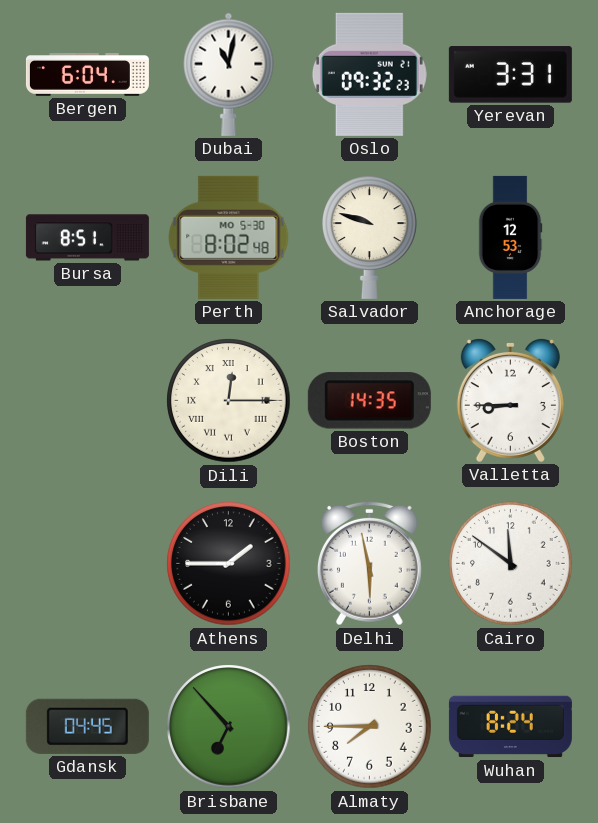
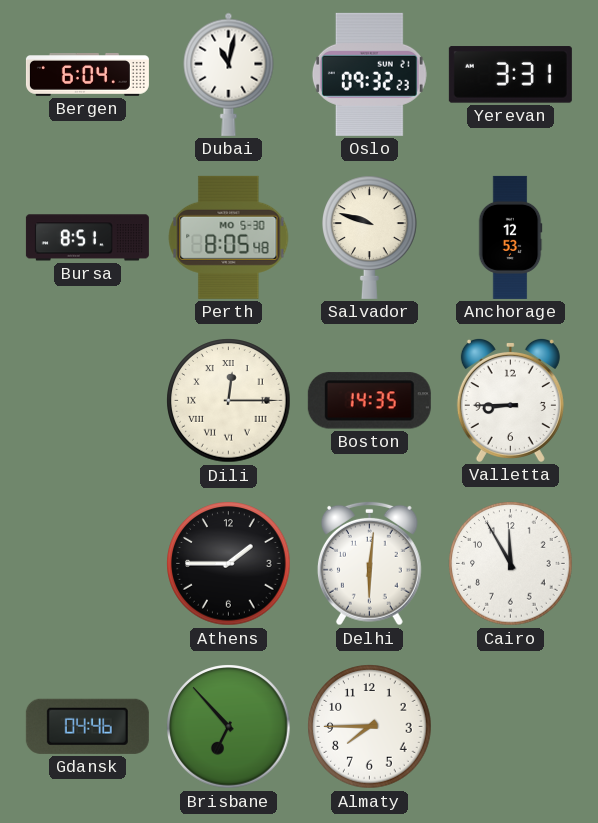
Perth: 8:02 -> 8:05
Delhi: 5:58 -> 6:01
Cairo: 11:51 -> 11:55
Gdansk: 04:45 -> 04:46
Wuhan: 8:24 -> none
